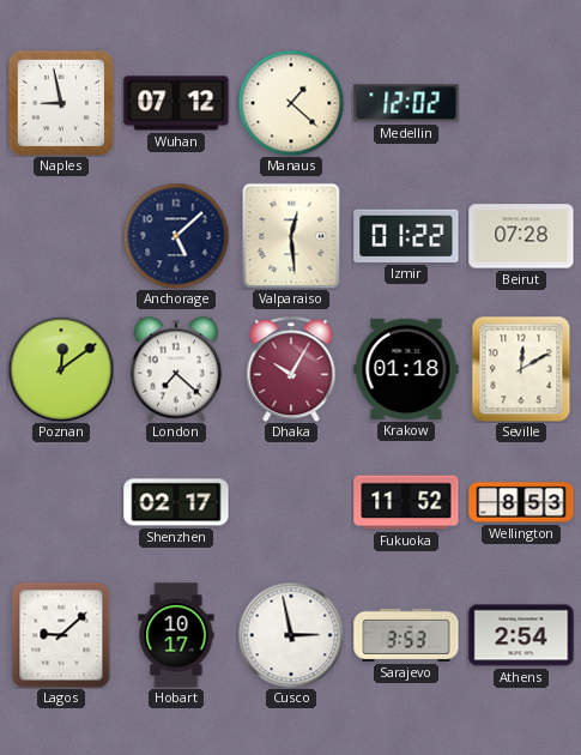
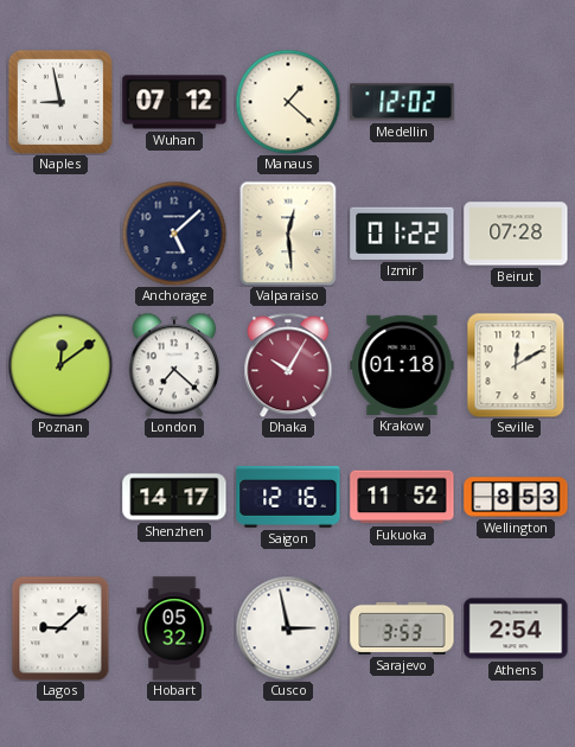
Shenzhen: 02:17 -> 14:17
Saigon: none -> 12:16
Hobart: 10:17 -> 05:32
